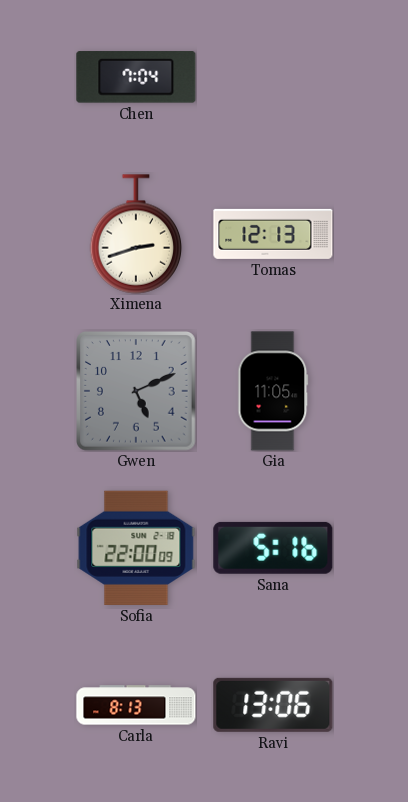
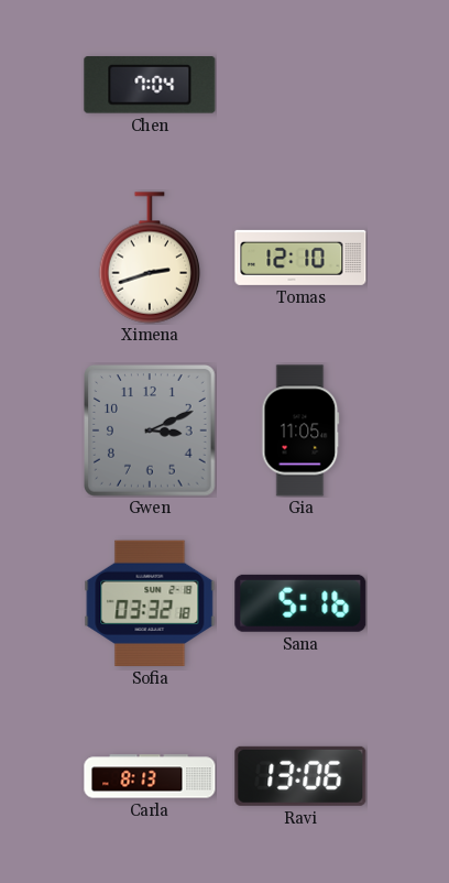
Tomas: 12:13 -> 12:10
Gwen: 5:11 -> 3:11
Sofia: 22:00 -> 03:32
